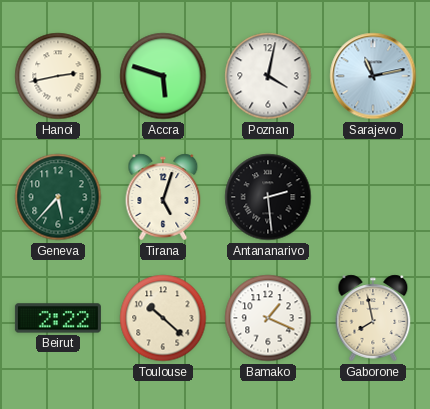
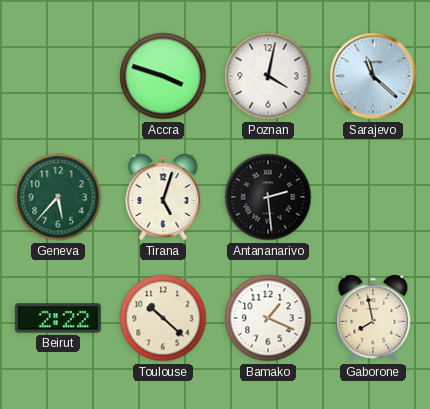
Hanoi: 2:43 -> none
Accra: 5:48 -> 3:48
Sarajevo: 11:13 -> 11:22
